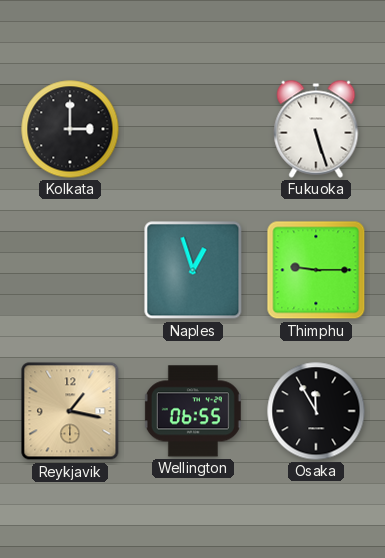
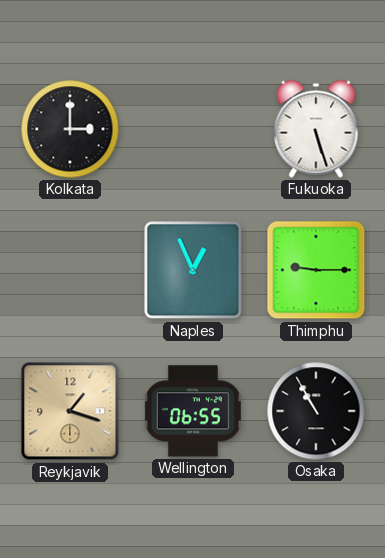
Naples: 12:57 -> 12:56
Reykjavik: 1:17 -> 1:18
Osaka: 11:55 -> 10:55
